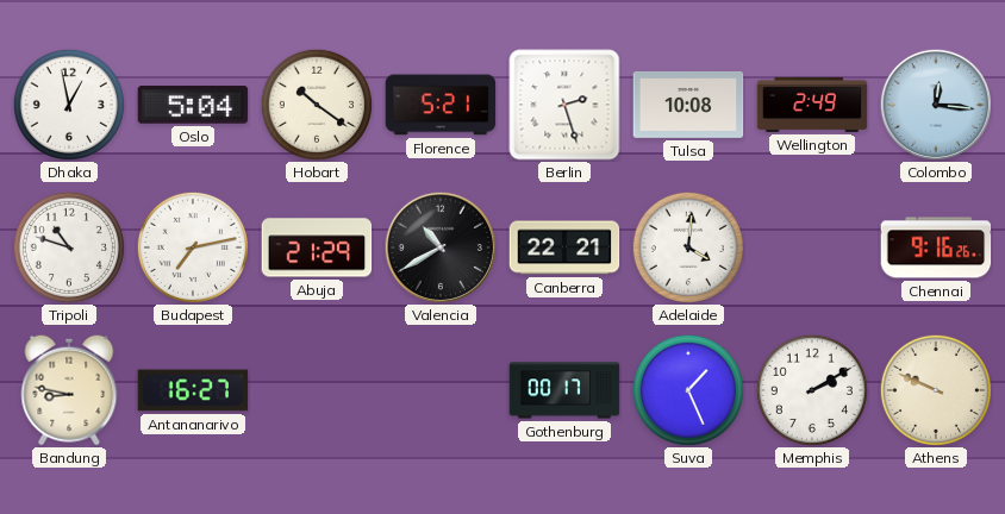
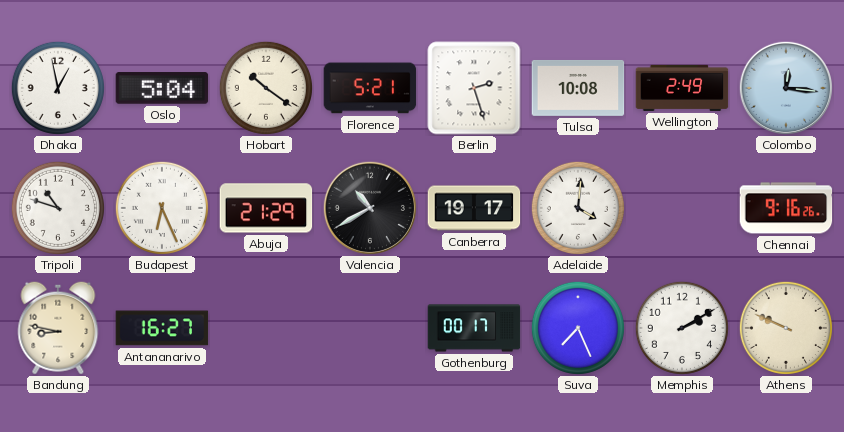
Budapest: 7:13 -> 6:26
Canberra: 22:21 -> 19:17
Suva: 1:26 -> 7:26
